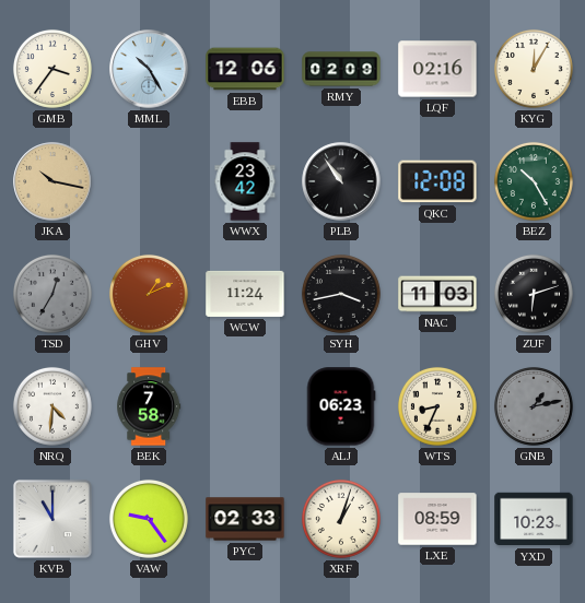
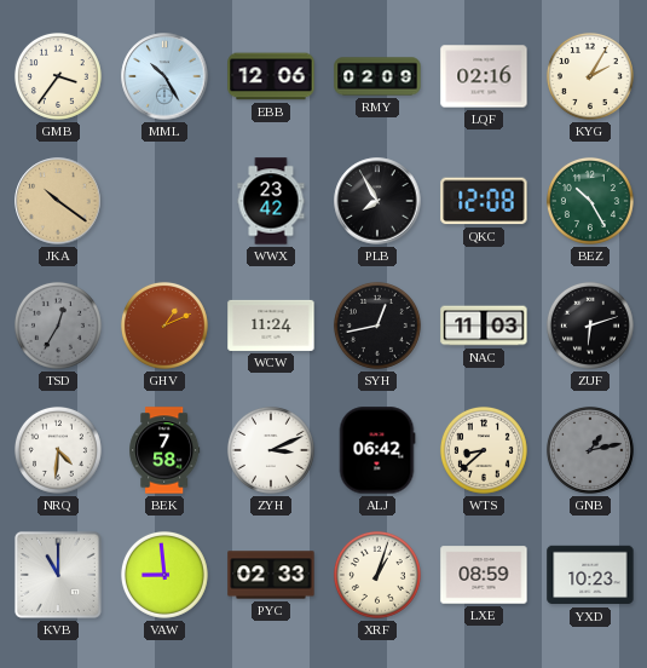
KYG: 12:05 -> 2:05
JKA: 10:17 -> 10:21
PLB: 10:54 -> 7:55
SYH: 3:43 -> 12:43
ZYH: none -> 3:11
ALJ: 06:23 -> 06:42
WTS: 8:34 -> 8:38
VAW: 9:24 -> 8:59
